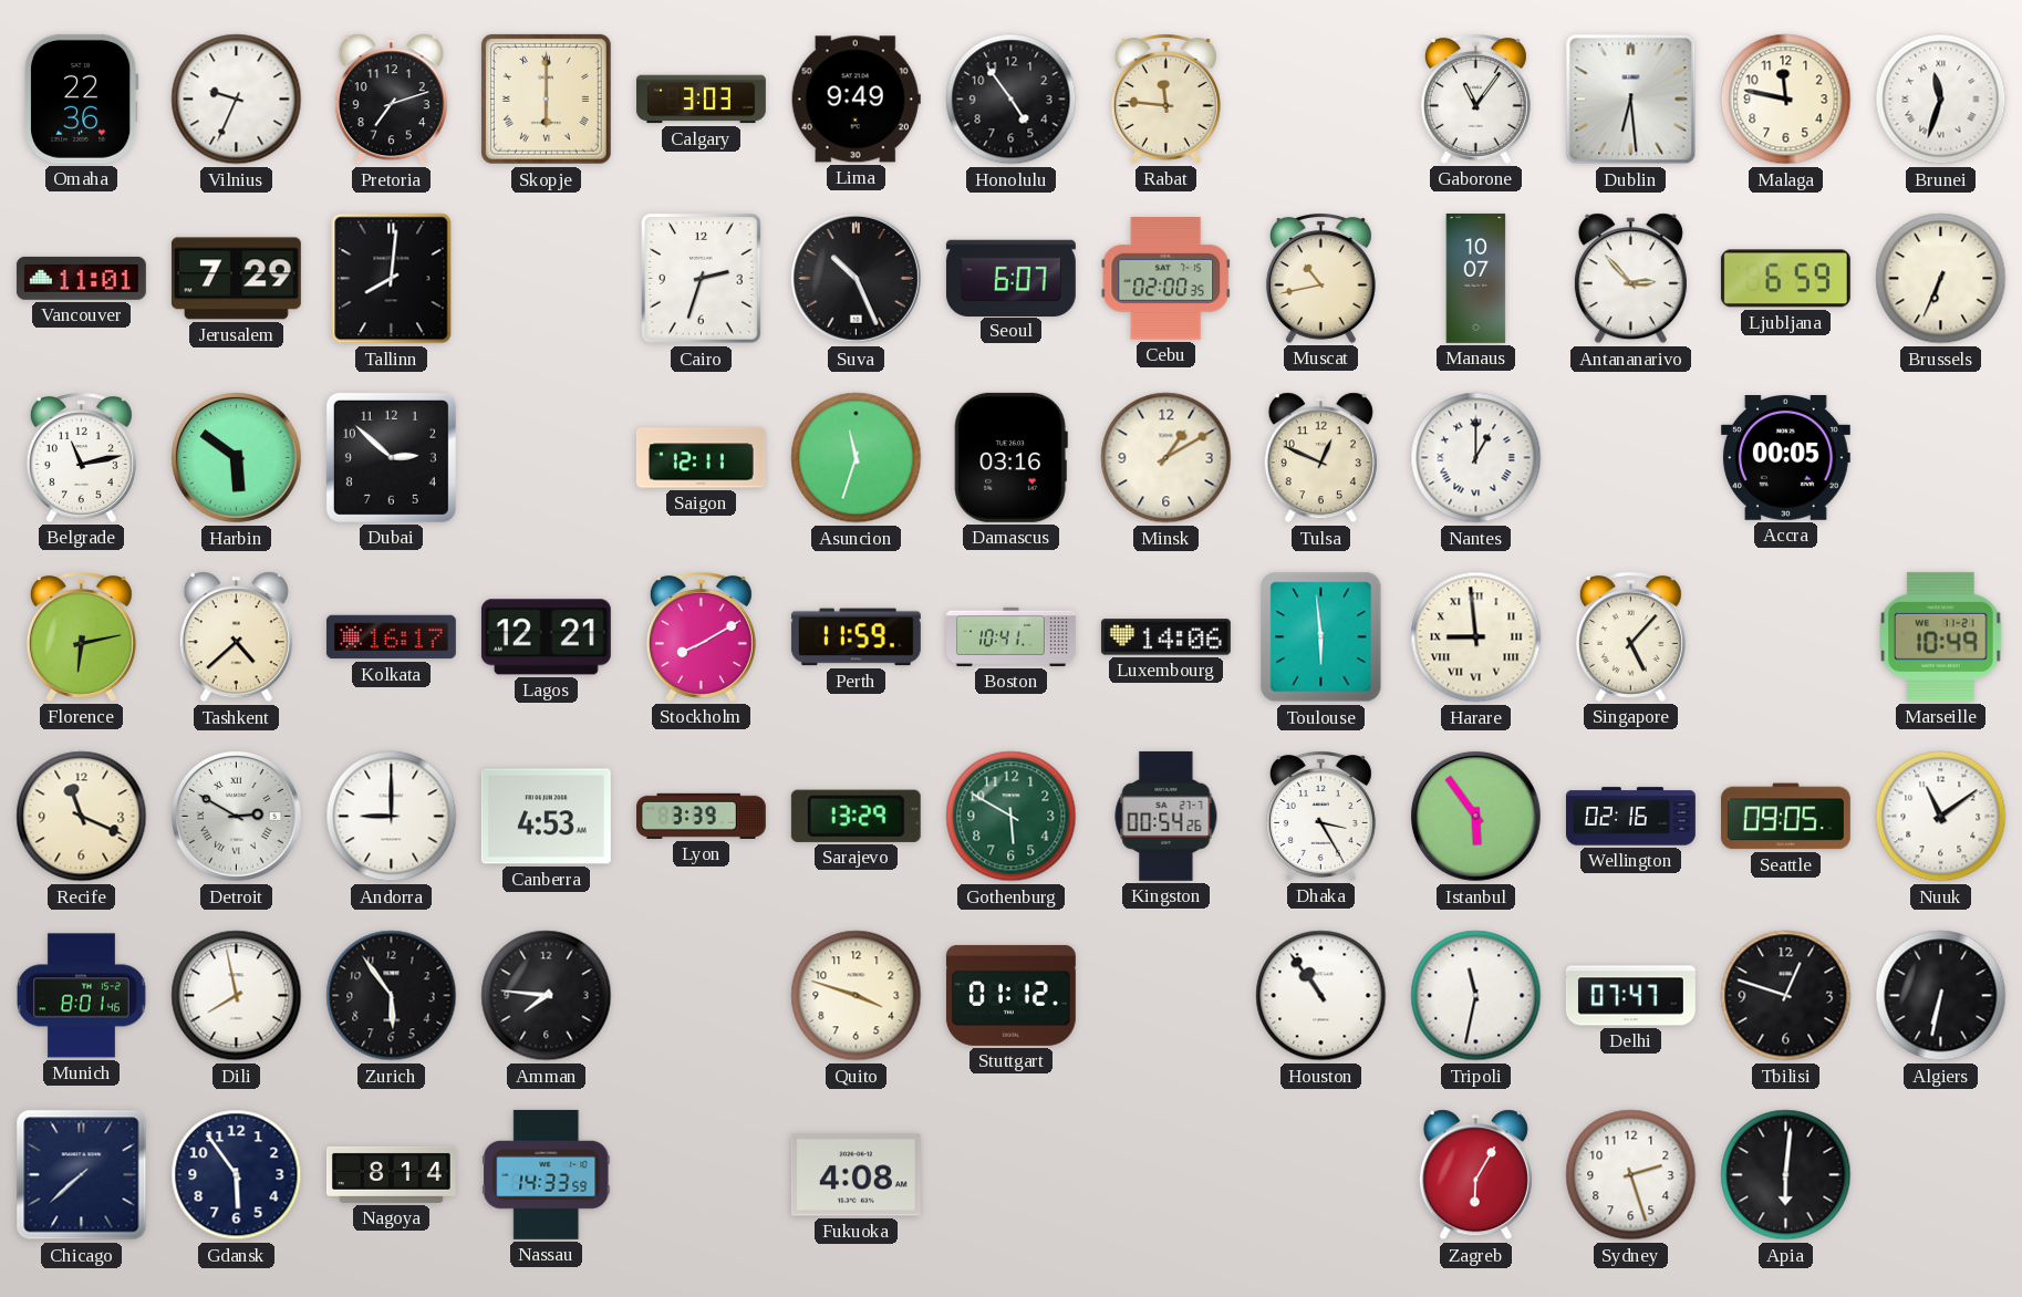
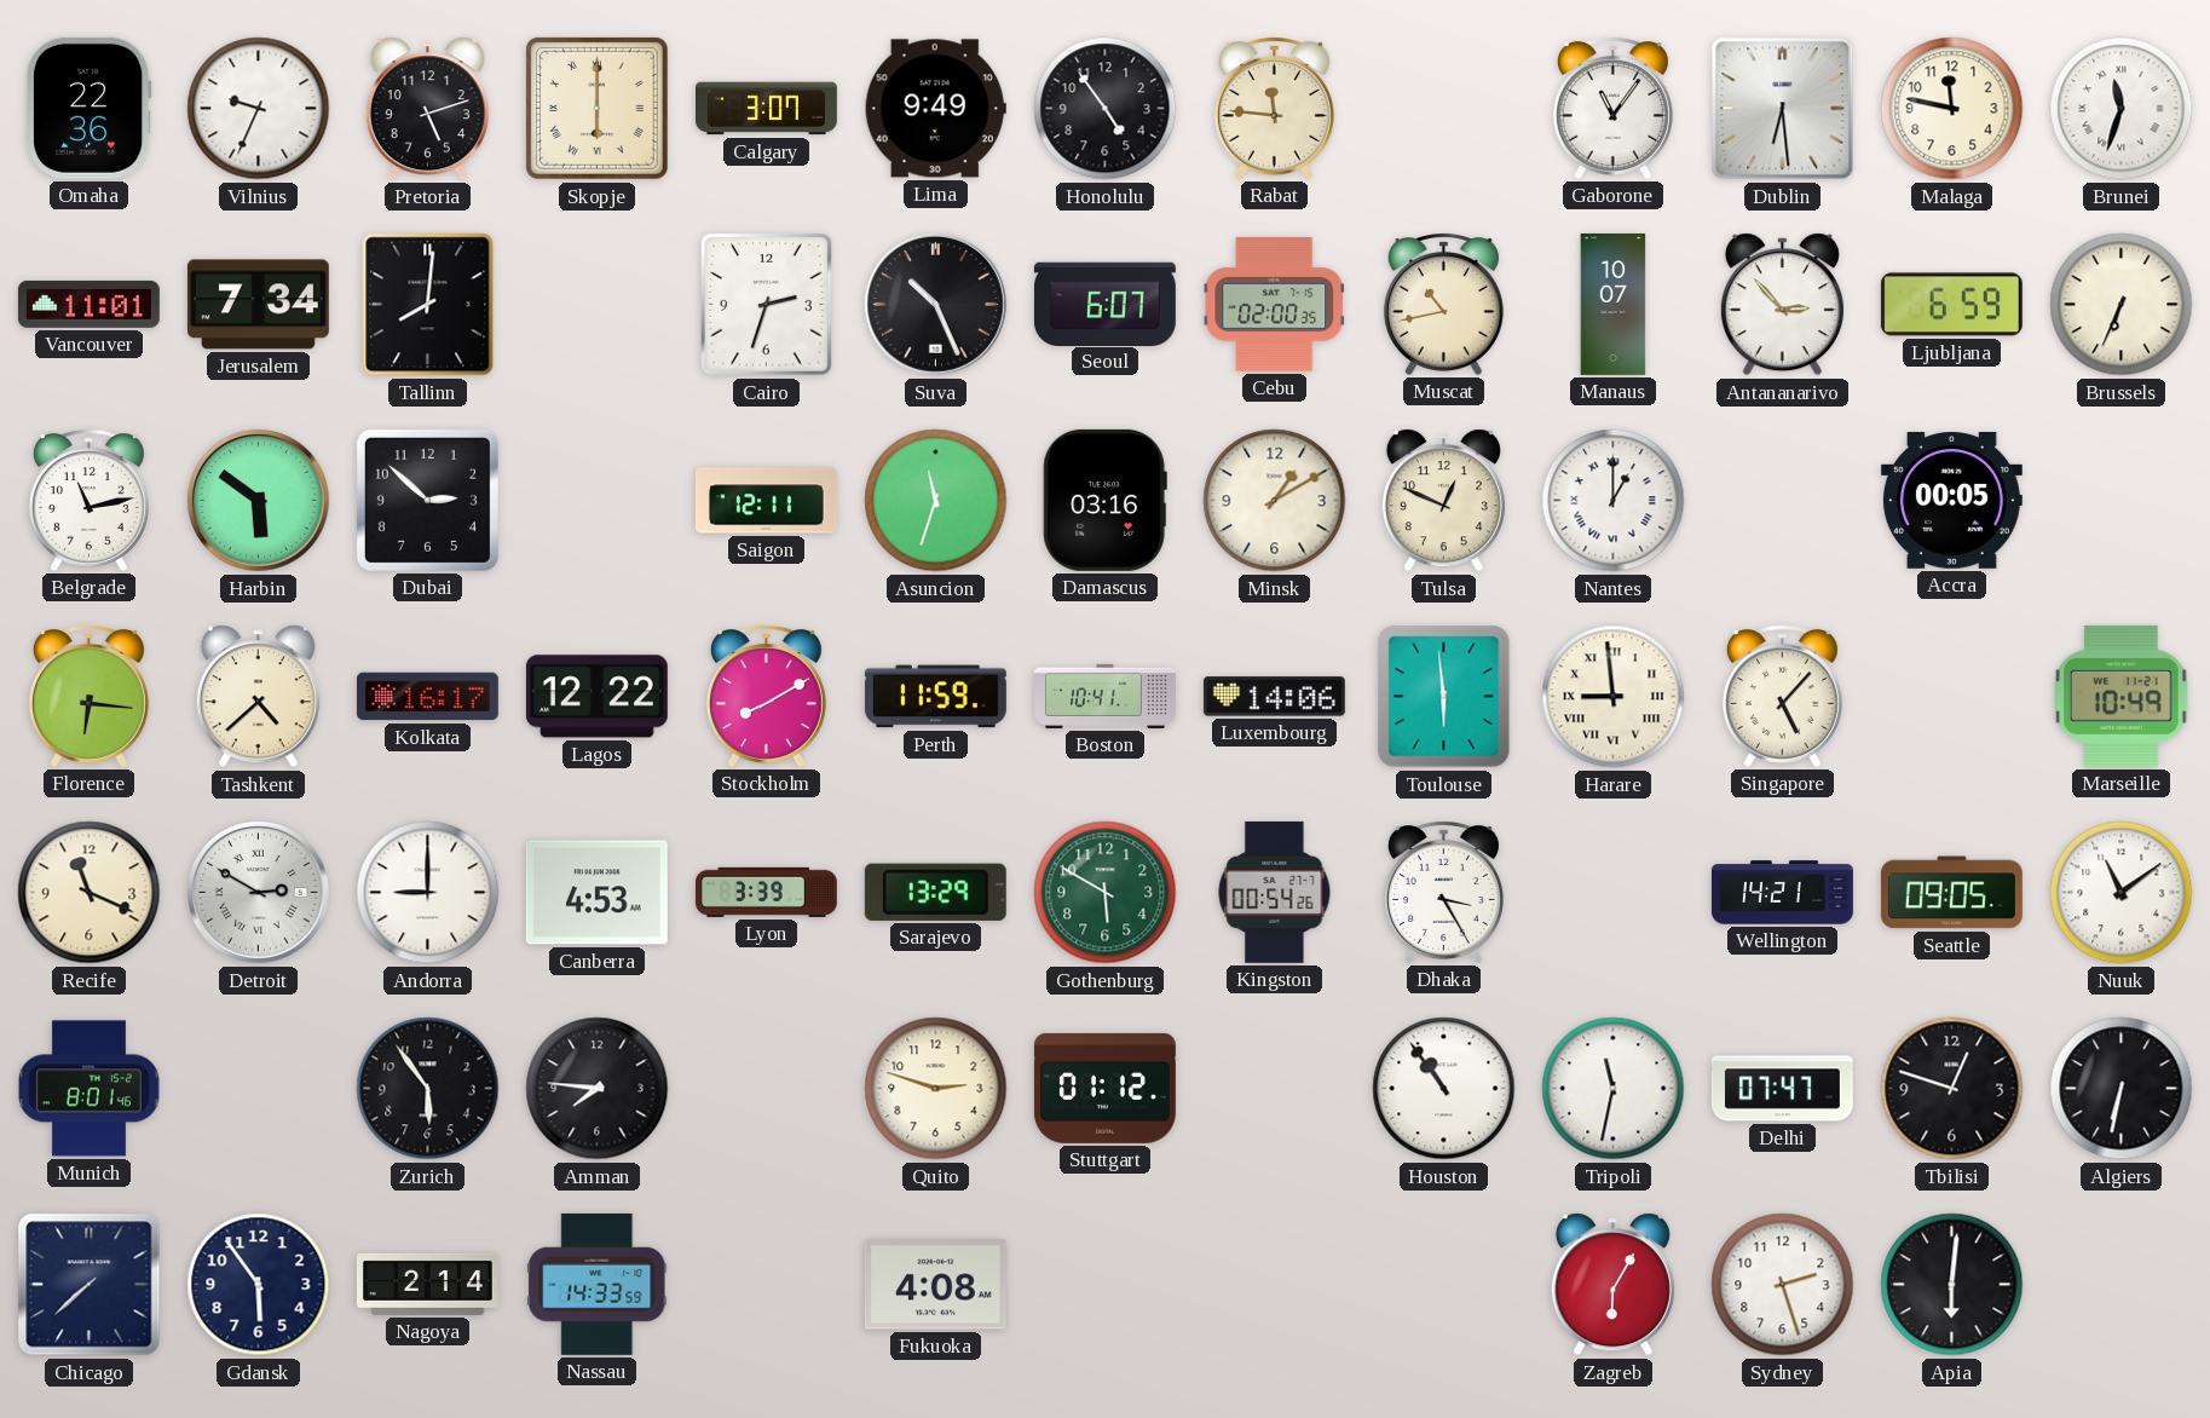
Pretoria: 7:12 -> 5:12
Calgary: 3:03 -> 3:07
Jerusalem: 7:29 -> 7:34
Florence: 6:13 -> 6:16
Lagos: 12:21 -> 12:22
Istanbul: 5:54 -> none
Wellington: 02:16 -> 14:21
Dili: 7:58 -> none
Quito: 3:48 -> 2:48
Nagoya: 8:14 -> 2:14
